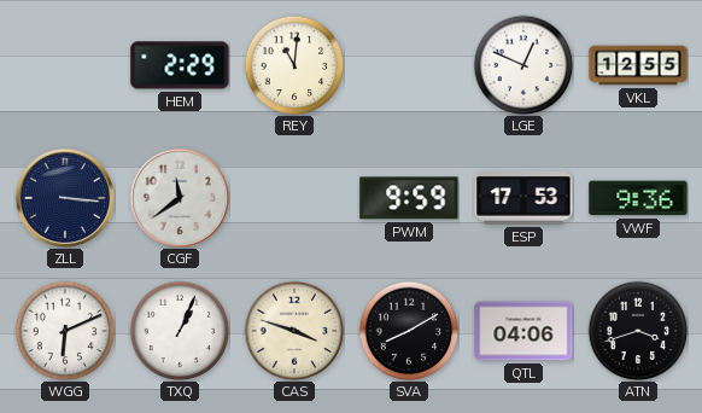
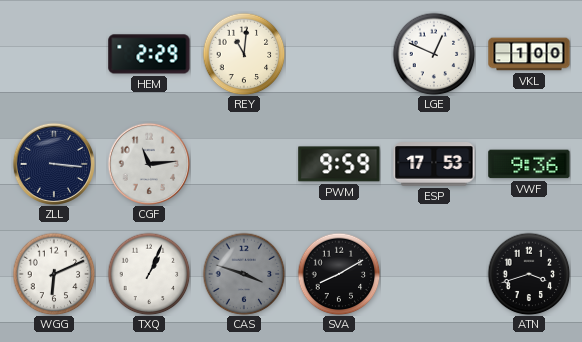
VKL: 12:55 -> 1:00
CGF: 11:39 -> 11:14
CAS dial: cream -> grey
QTL: 04:06 -> none
